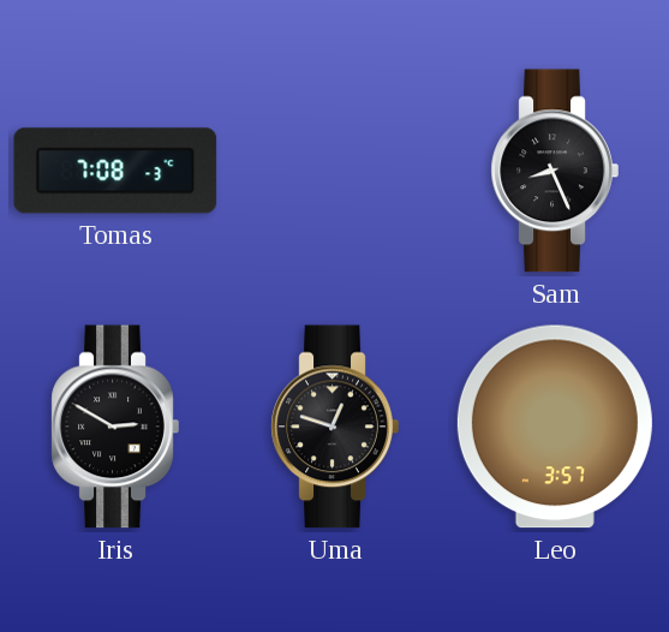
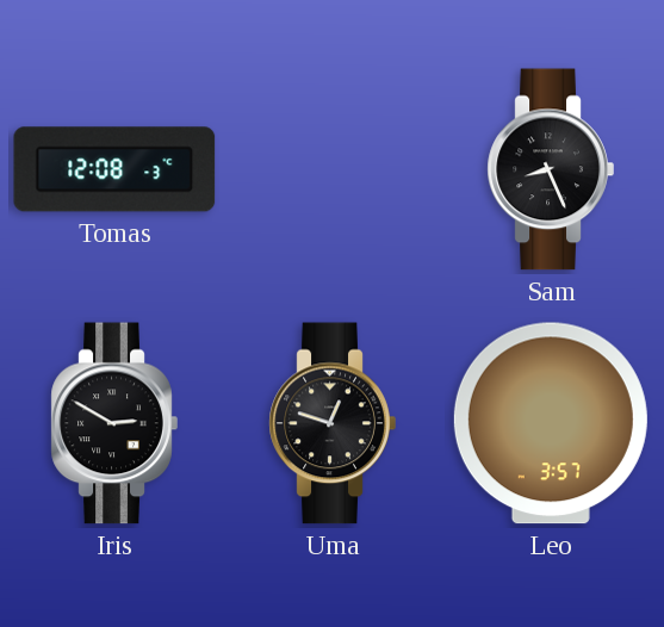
Tomas: 7:08 -> 12:08
